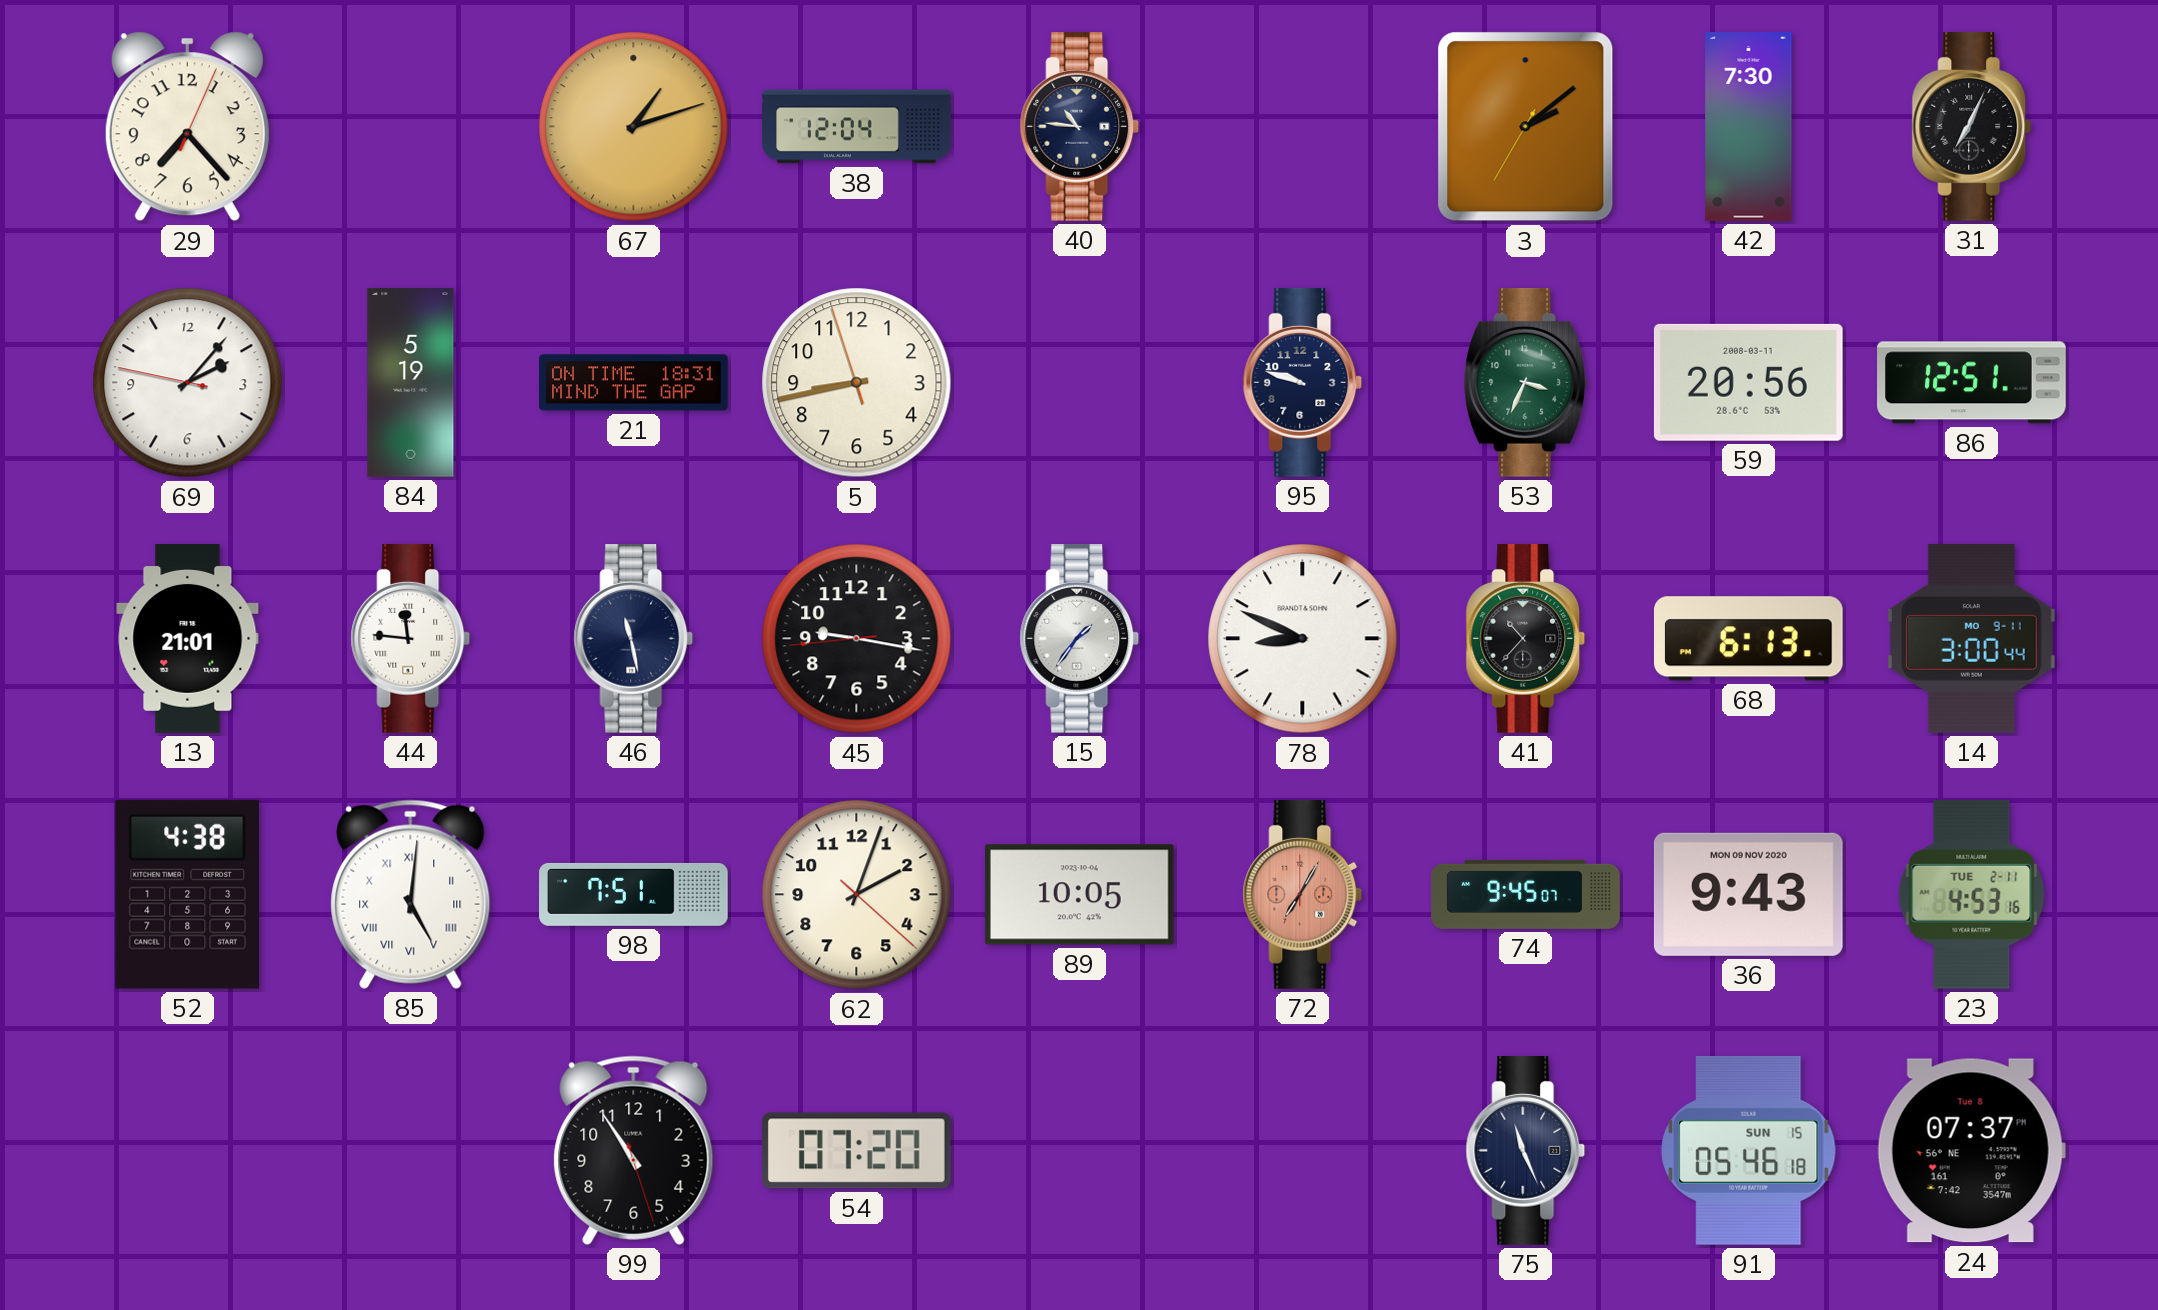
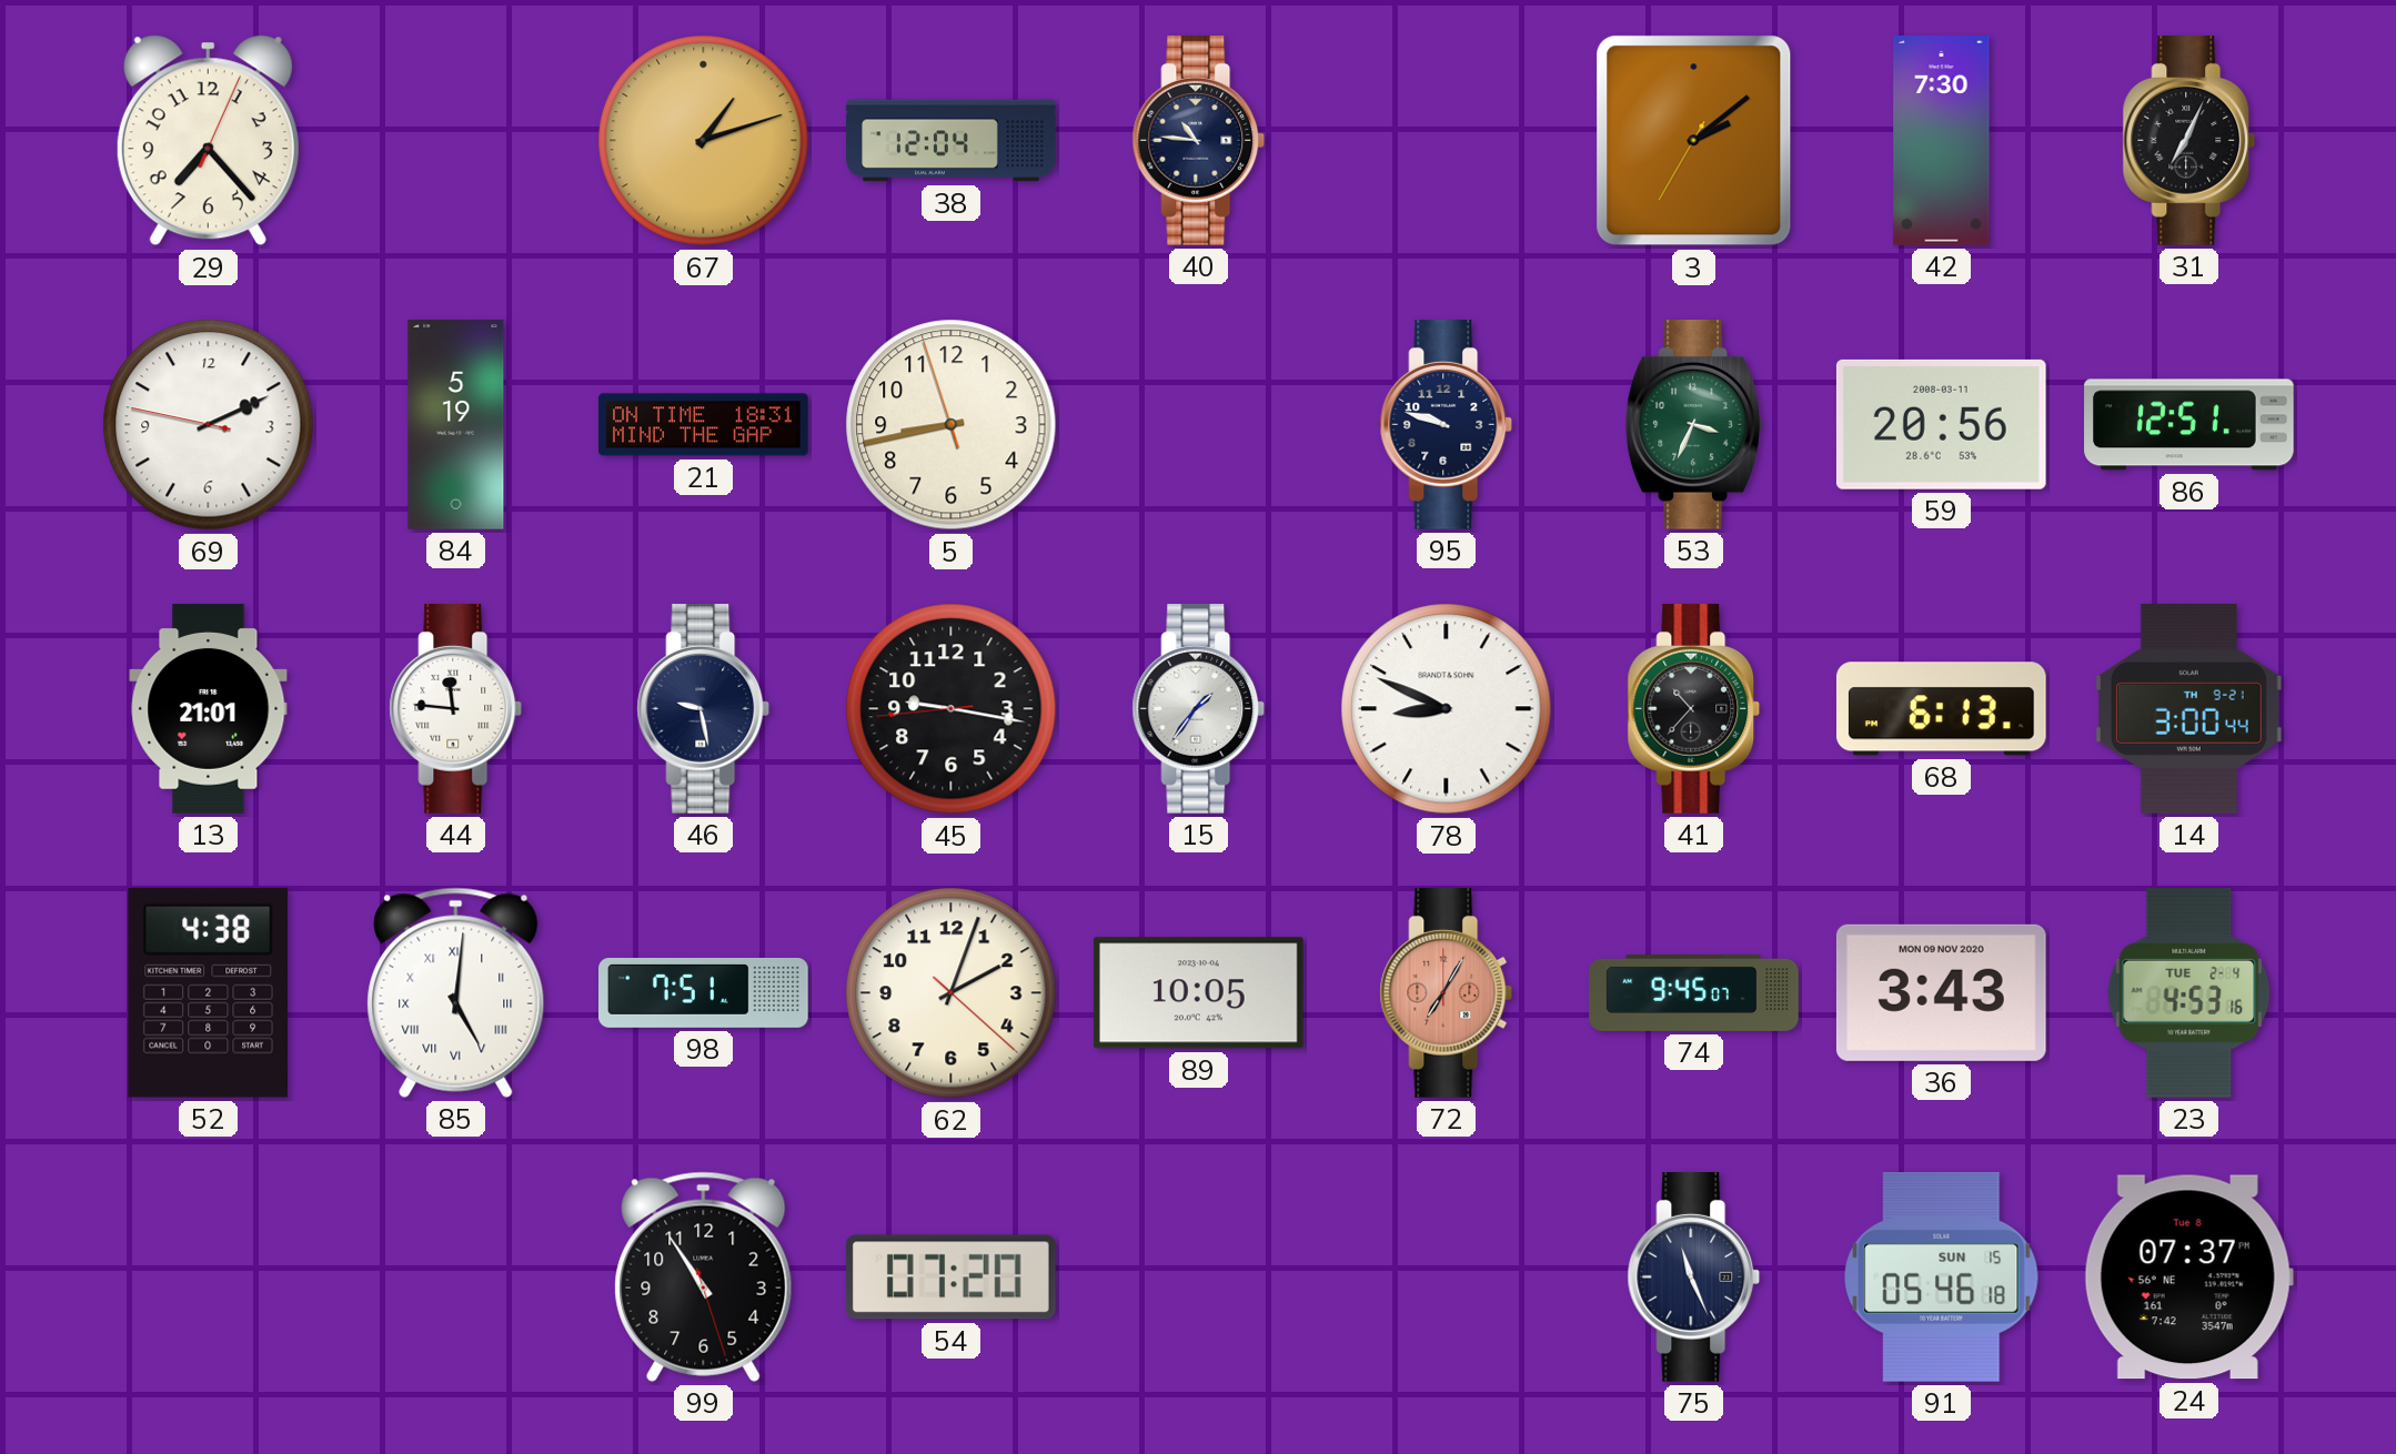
69: 2:06 -> 2:10
46: 11:28 -> 9:28
14 date: MO 9-11 -> TH 9-21
36: 9:43 -> 3:43
23 date: TUE 2-11 -> TUE 2-4
